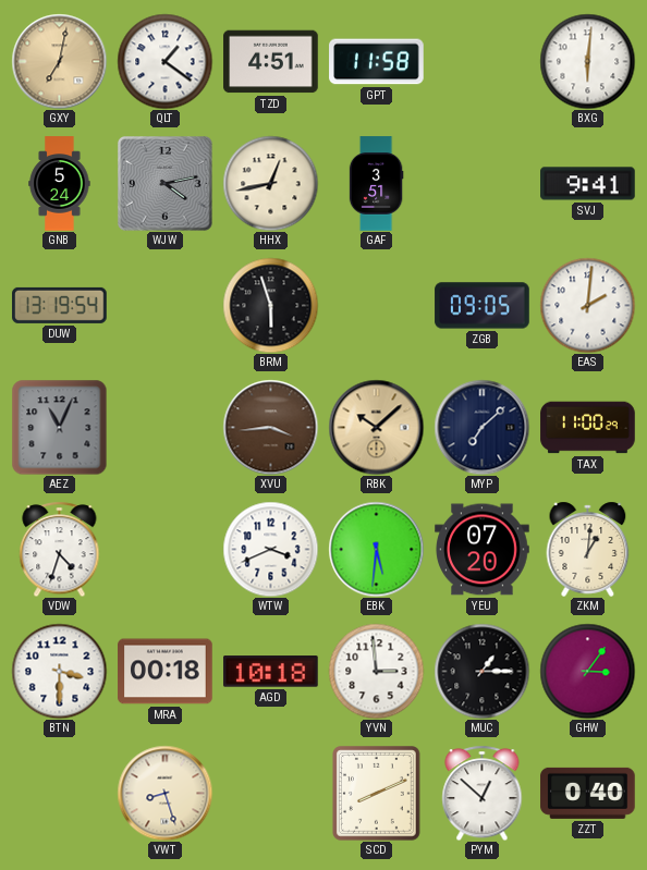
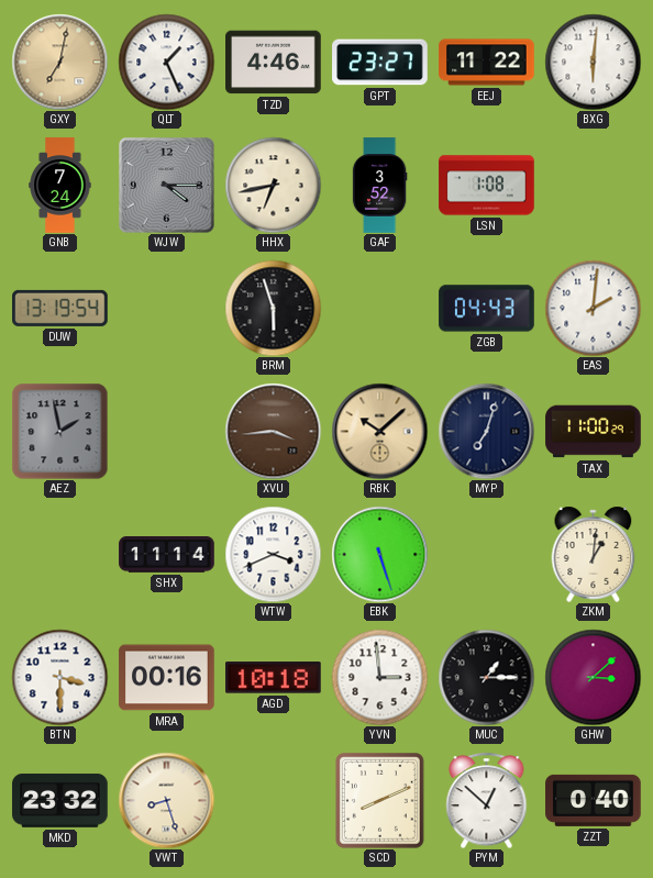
QLT: 1:21 -> 1:26
TZD: 4:51 -> 4:46
GPT: 11:58 -> 23:27
EEJ: none -> 11:22
GNB: 5:24 -> 7:24
WJW: 4:13 -> 4:15
HHX: 12:43 -> 6:43
GAF: 3:51 -> 3:52
LSN: none -> 1:08
SVJ: 9:41 -> none
ZGB: 09:05 -> 04:43
AEZ: 11:04 -> 1:58
MYP: 7:08 -> 7:03
VDW: 4:33 -> none
SHX: none -> 11:14
EBK: 5:31 -> 5:27
YEU: 07:20 -> none
MRA: 00:18 -> 00:16
GHW: 3:06 -> 3:08
MKD: none -> 23:32
